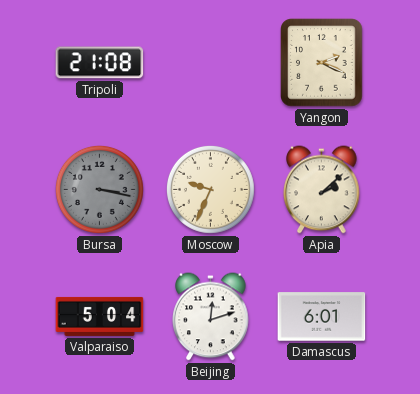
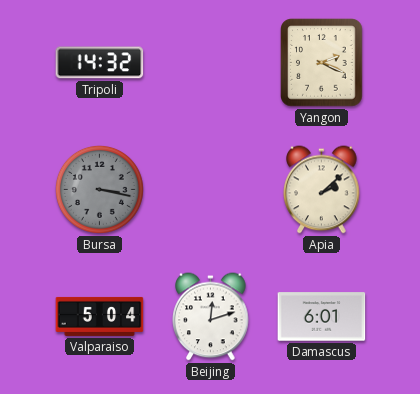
Tripoli: 21:08 -> 14:32
Moscow: 9:34 -> none
